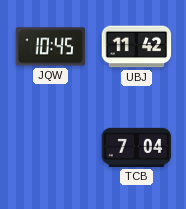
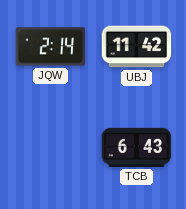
JQW: 10:45 -> 2:14
TCB: 7:04 -> 6:43
